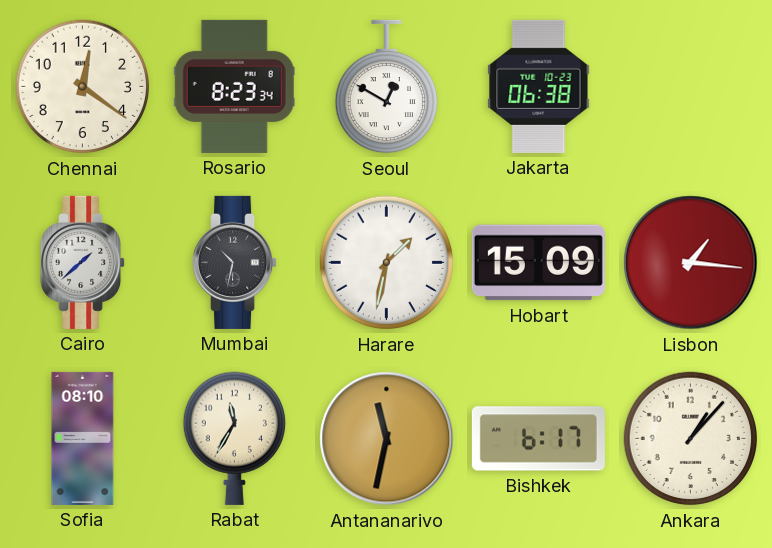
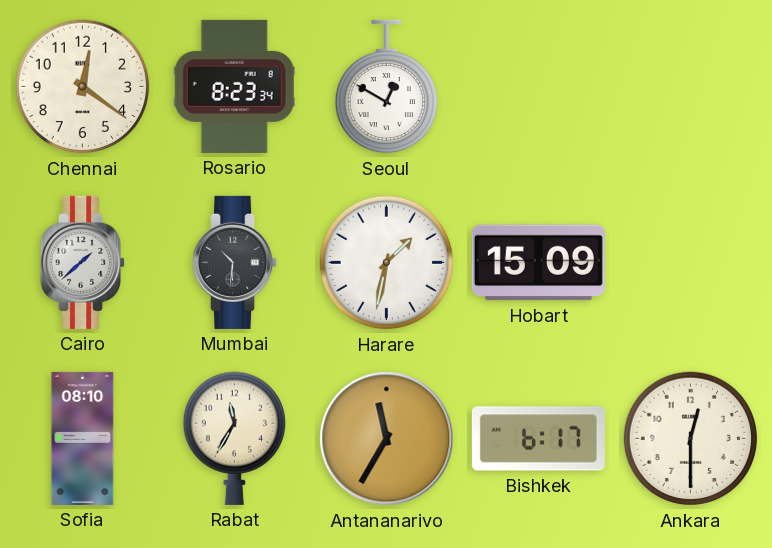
Jakarta: 06:38 -> none
Mumbai: 10:32 -> 10:31
Lisbon: 1:16 -> none
Antananarivo: 11:32 -> 11:35
Ankara: 1:07 -> 12:30
